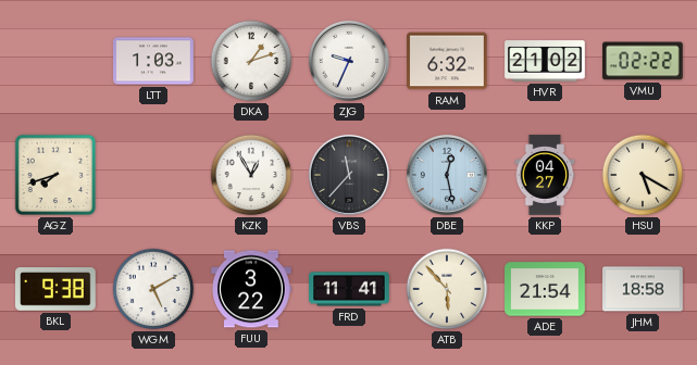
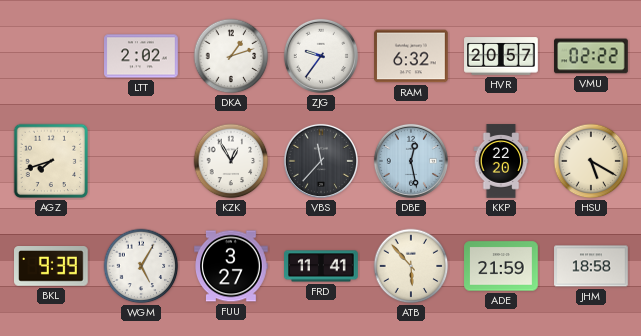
LTT: 1:03 -> 2:02
ZJG: 9:34 -> 9:36
HVR: 21:02 -> 20:57
KKP: 04:27 -> 22:20
BKL: 9:38 -> 9:39
WGM: 5:10 -> 5:05
FUU: 3:22 -> 3:27
ADE: 21:54 -> 21:59
